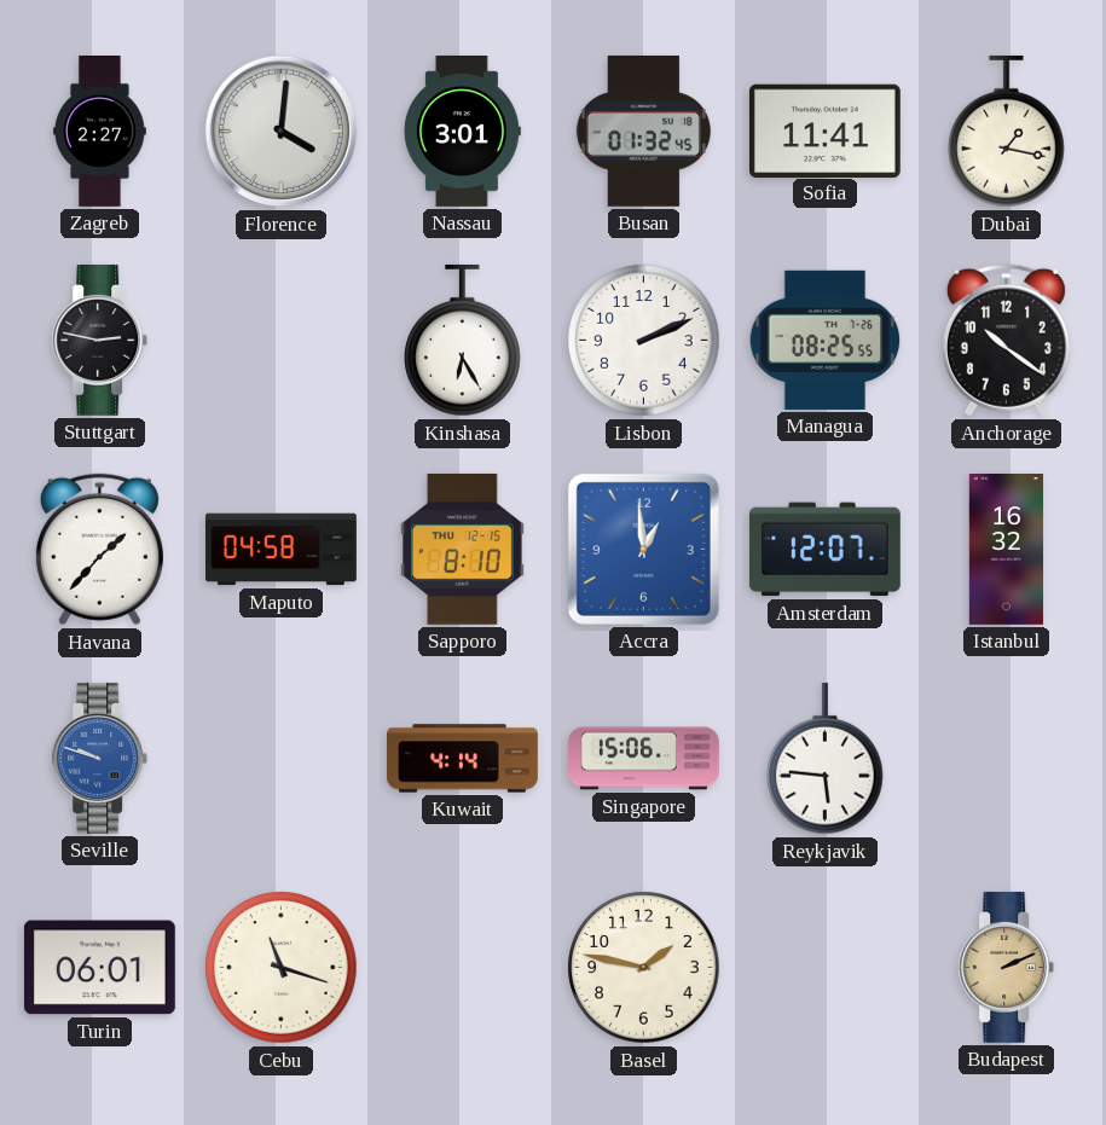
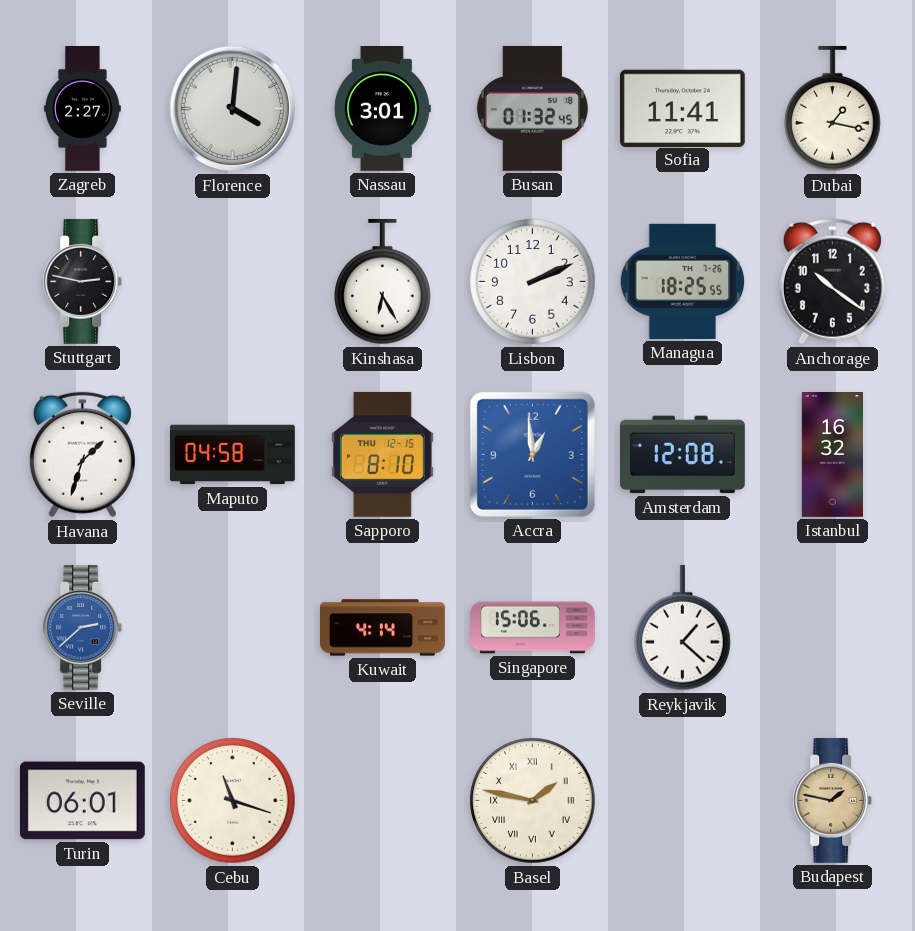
Managua: 08:25 -> 18:25
Havana: 1:37 -> 1:33
Amsterdam: 12:07 -> 12:08
Seville: 9:48 -> 2:38
Reykjavik: 5:46 -> 1:22
Basel numerals: Arabic -> Roman
Budapest: 2:11 -> 1:47
